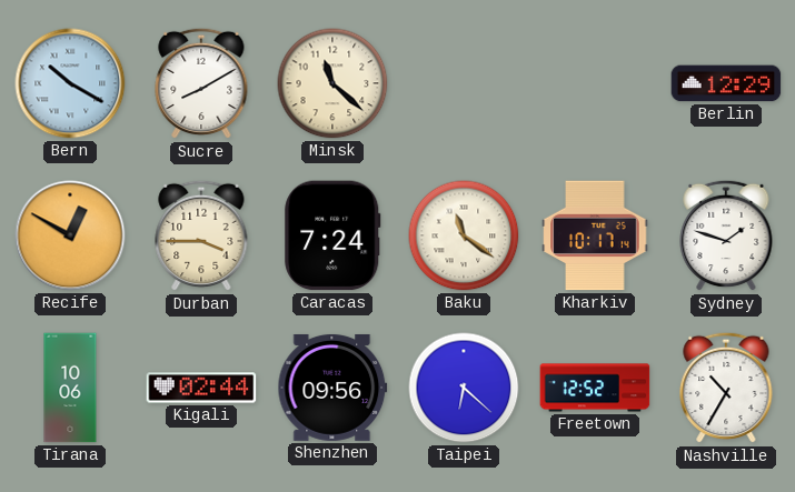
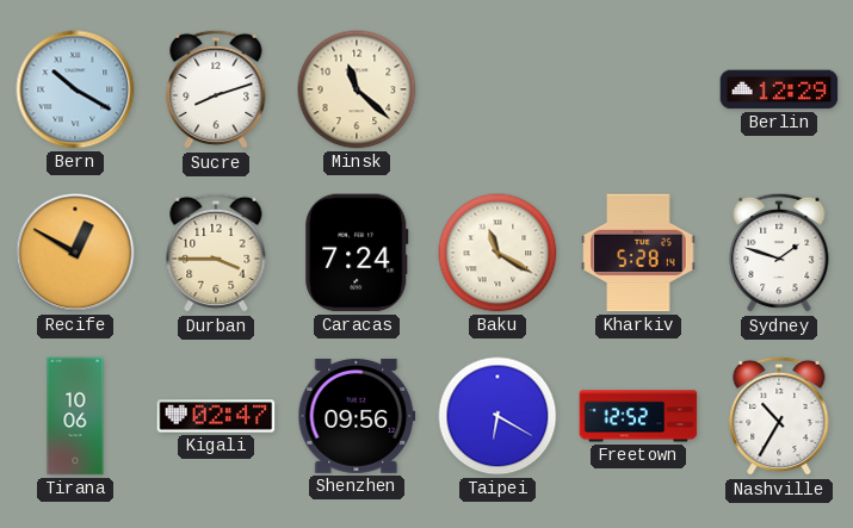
Sucre: 8:10 -> 8:12
Baku: 11:21 -> 11:20
Kharkiv: 10:17 -> 5:28
Kigali: 02:44 -> 02:47
Taipei: 6:22 -> 6:20
